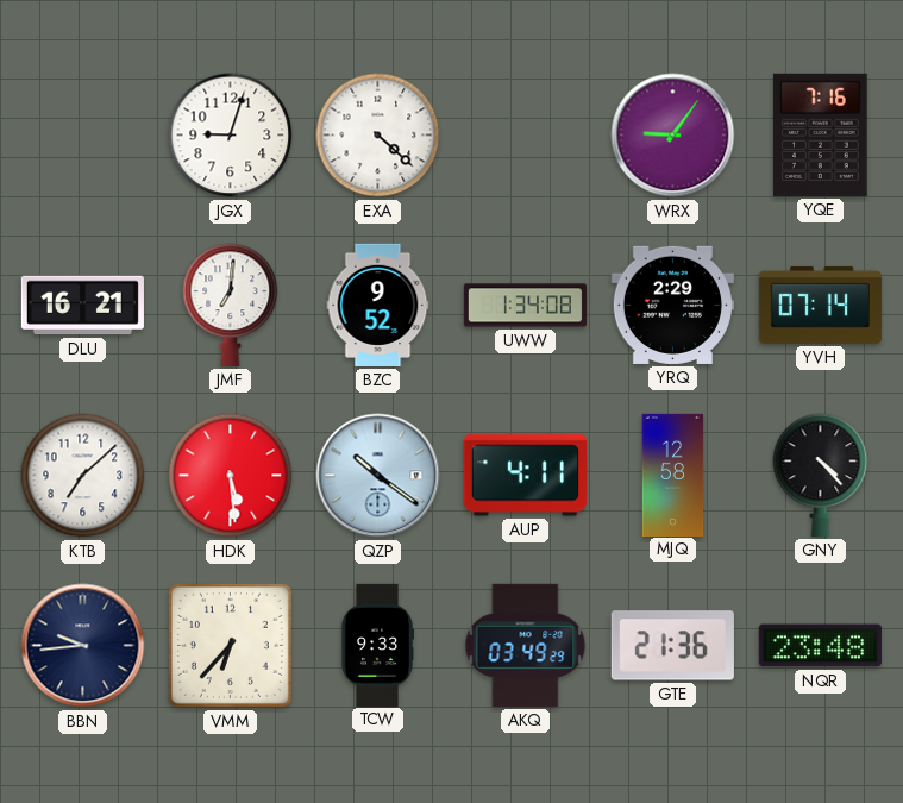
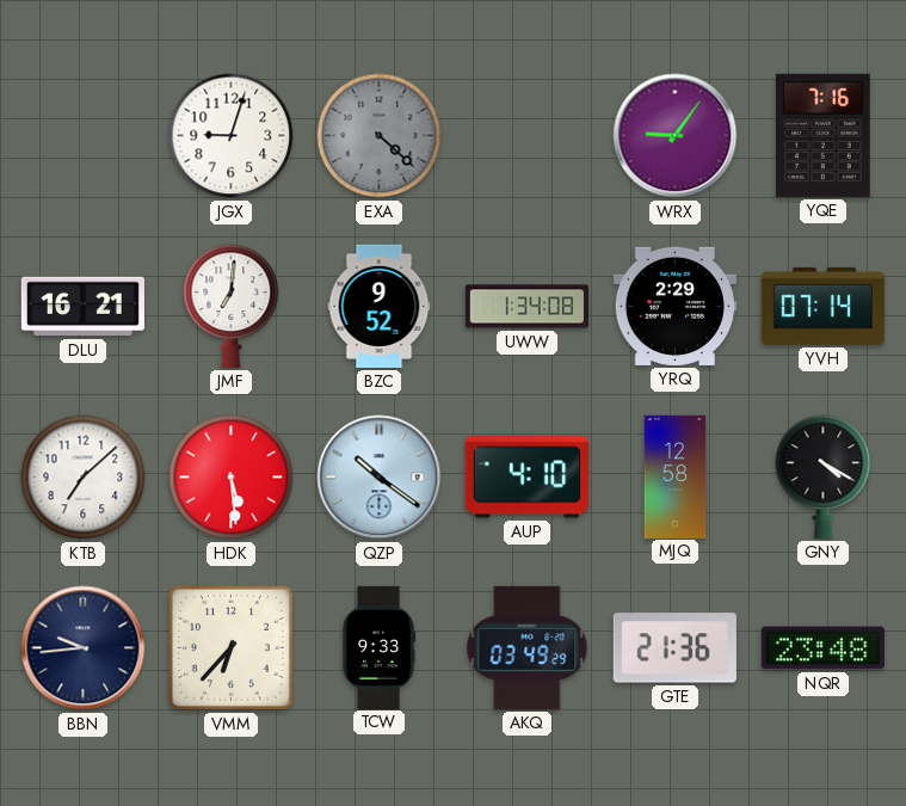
EXA dial: white -> grey
AUP: 4:11 -> 4:10
GNY: 4:23 -> 4:20
